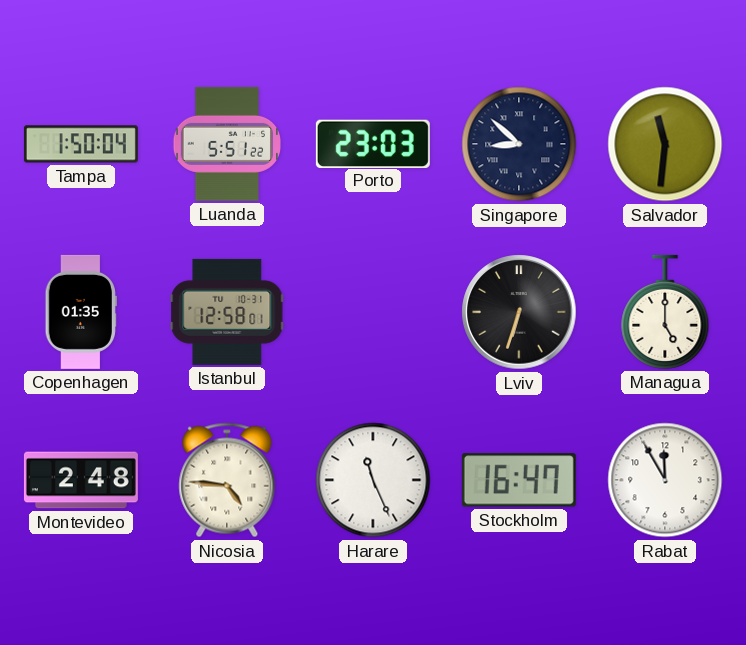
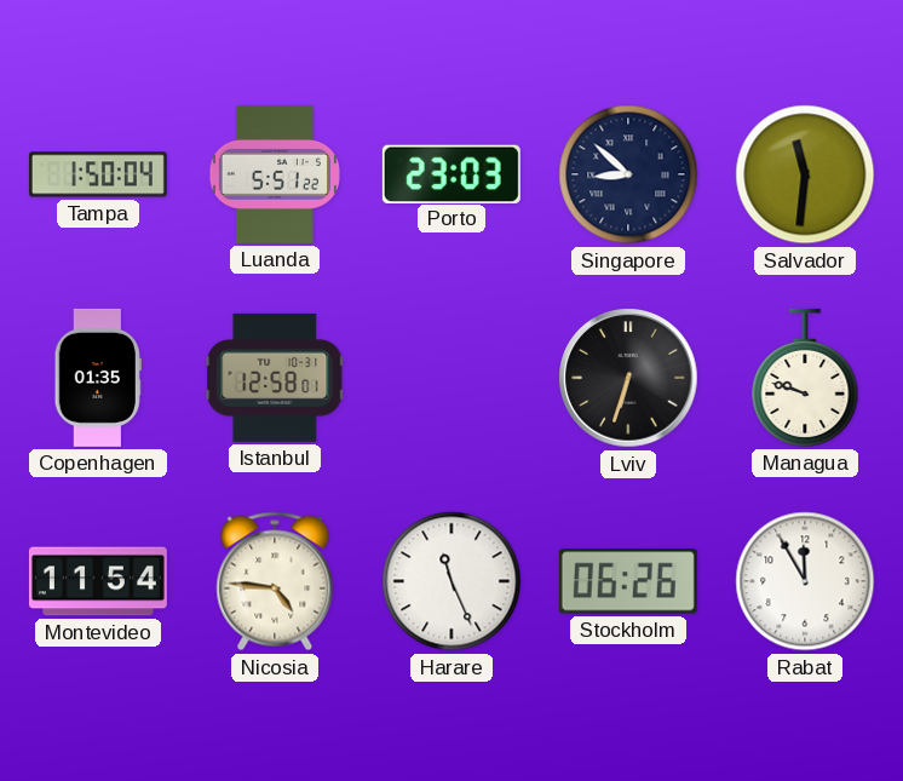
Managua: 5:00 -> 9:48
Montevideo: 2:48 -> 11:54
Stockholm: 16:47 -> 06:26
